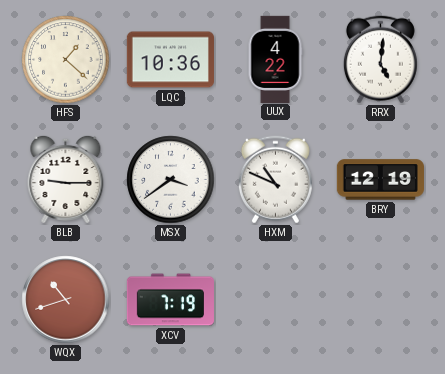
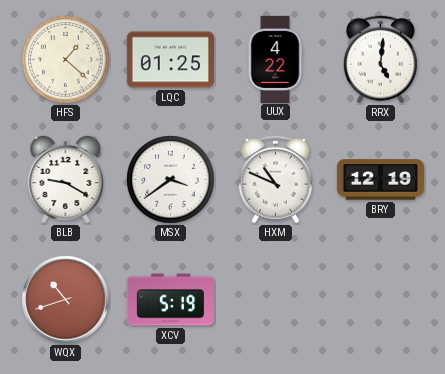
LQC: 10:36 -> 01:25
BLB: 9:15 -> 9:20
XCV: 7:19 -> 5:19
